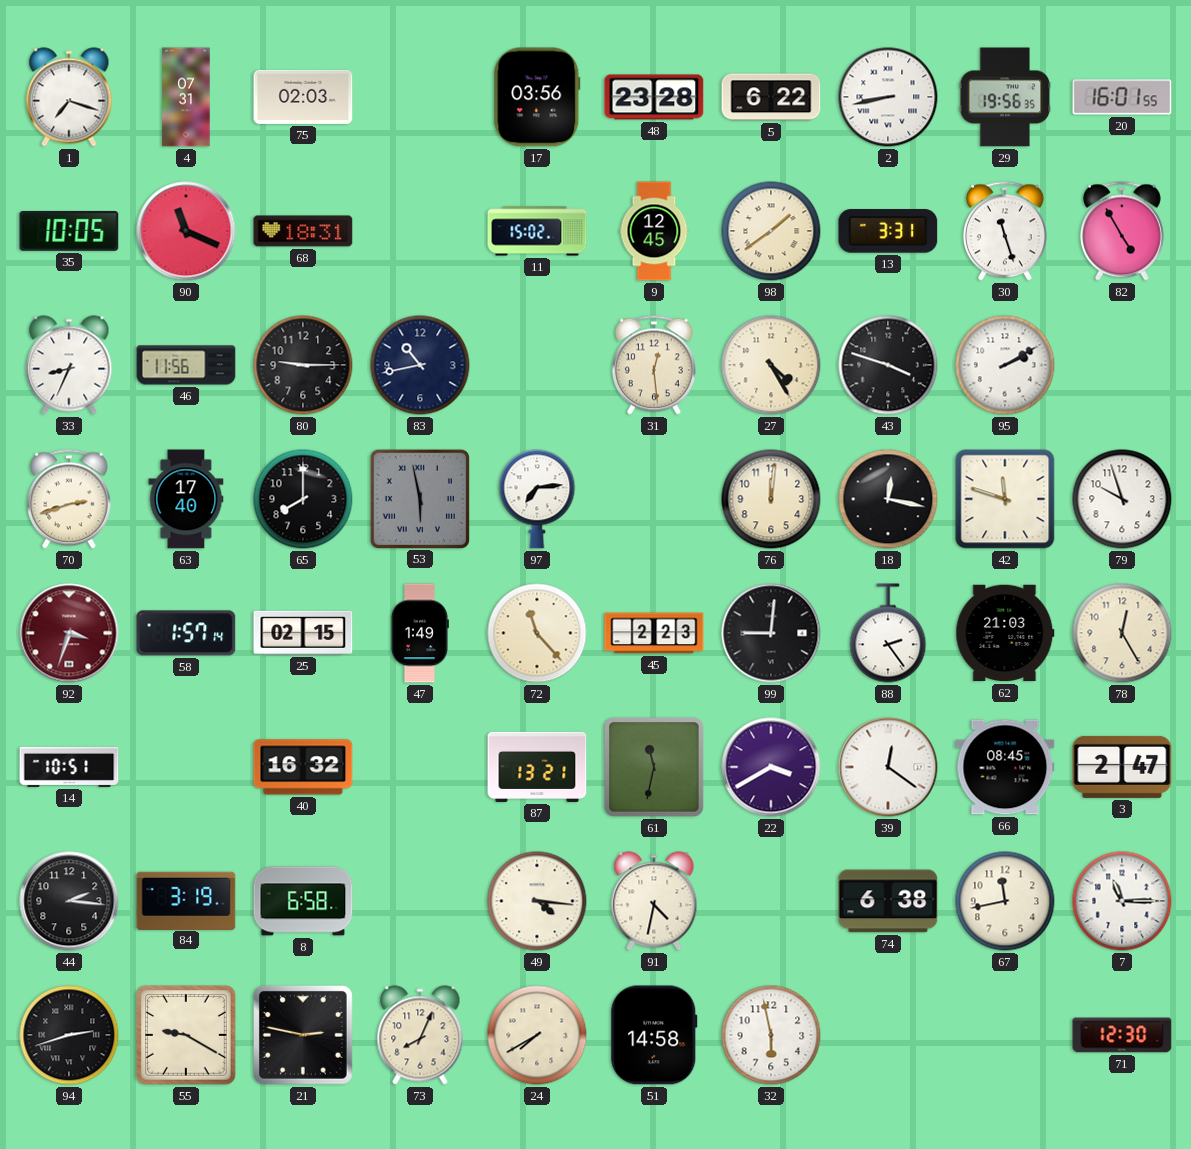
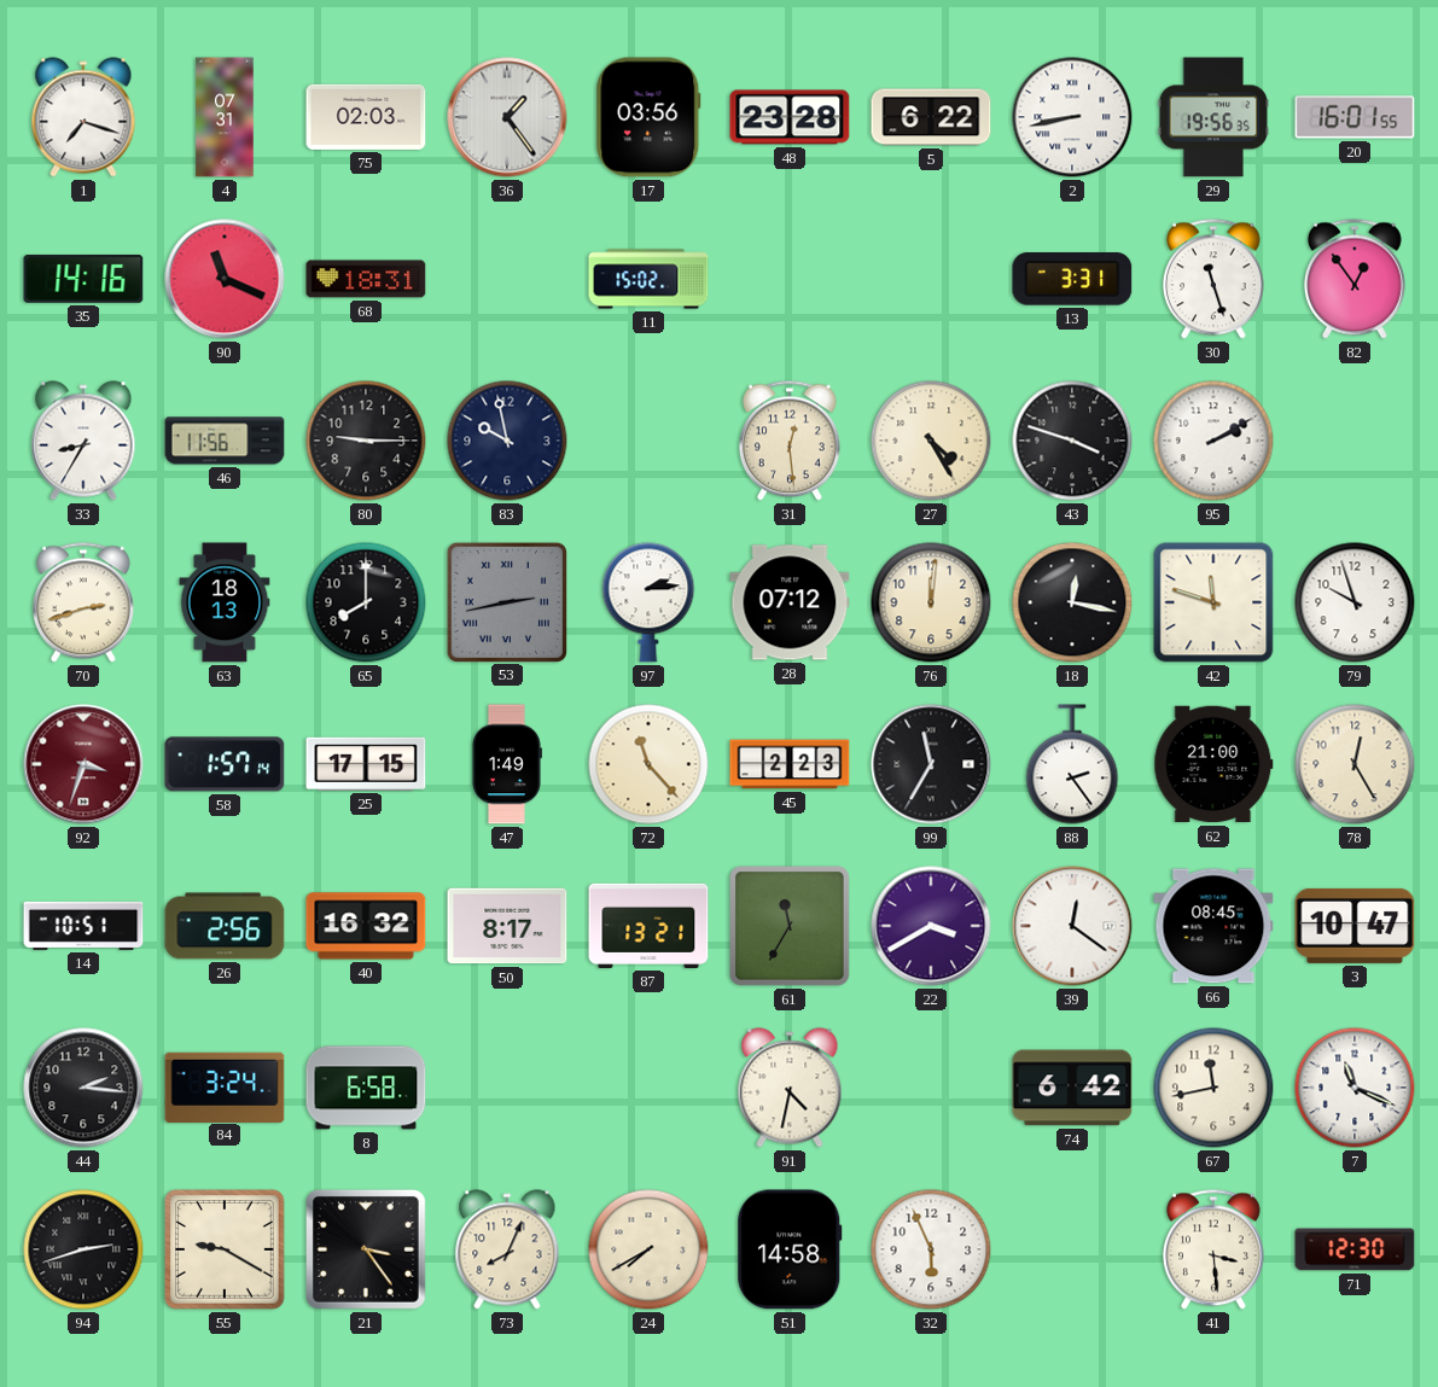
36: none -> 1:24
35: 10:05 -> 14:16
9: 12:45 -> none
98: 1:39 -> none
82: 4:55 -> 12:54
33: 8:34 -> 8:35
83: 10:43 -> 9:58
63: 17:40 -> 18:13
53: 5:58 -> 2:43
97: 7:14 -> 2:14
28: none -> 07:12
25: 02:15 -> 17:15
99: 9:01 -> 11:35
62: 21:03 -> 21:00
26: none -> 2:56
50: none -> 8:17
61: 11:32 -> 11:35
3: 2:47 -> 10:47
84: 3:19 -> 3:24
49: 4:16 -> none
74: 6:38 -> 6:42
7: 11:15 -> 11:19
21: 2:47 -> 3:24
32: 5:58 -> 5:56
41: none -> 3:29
